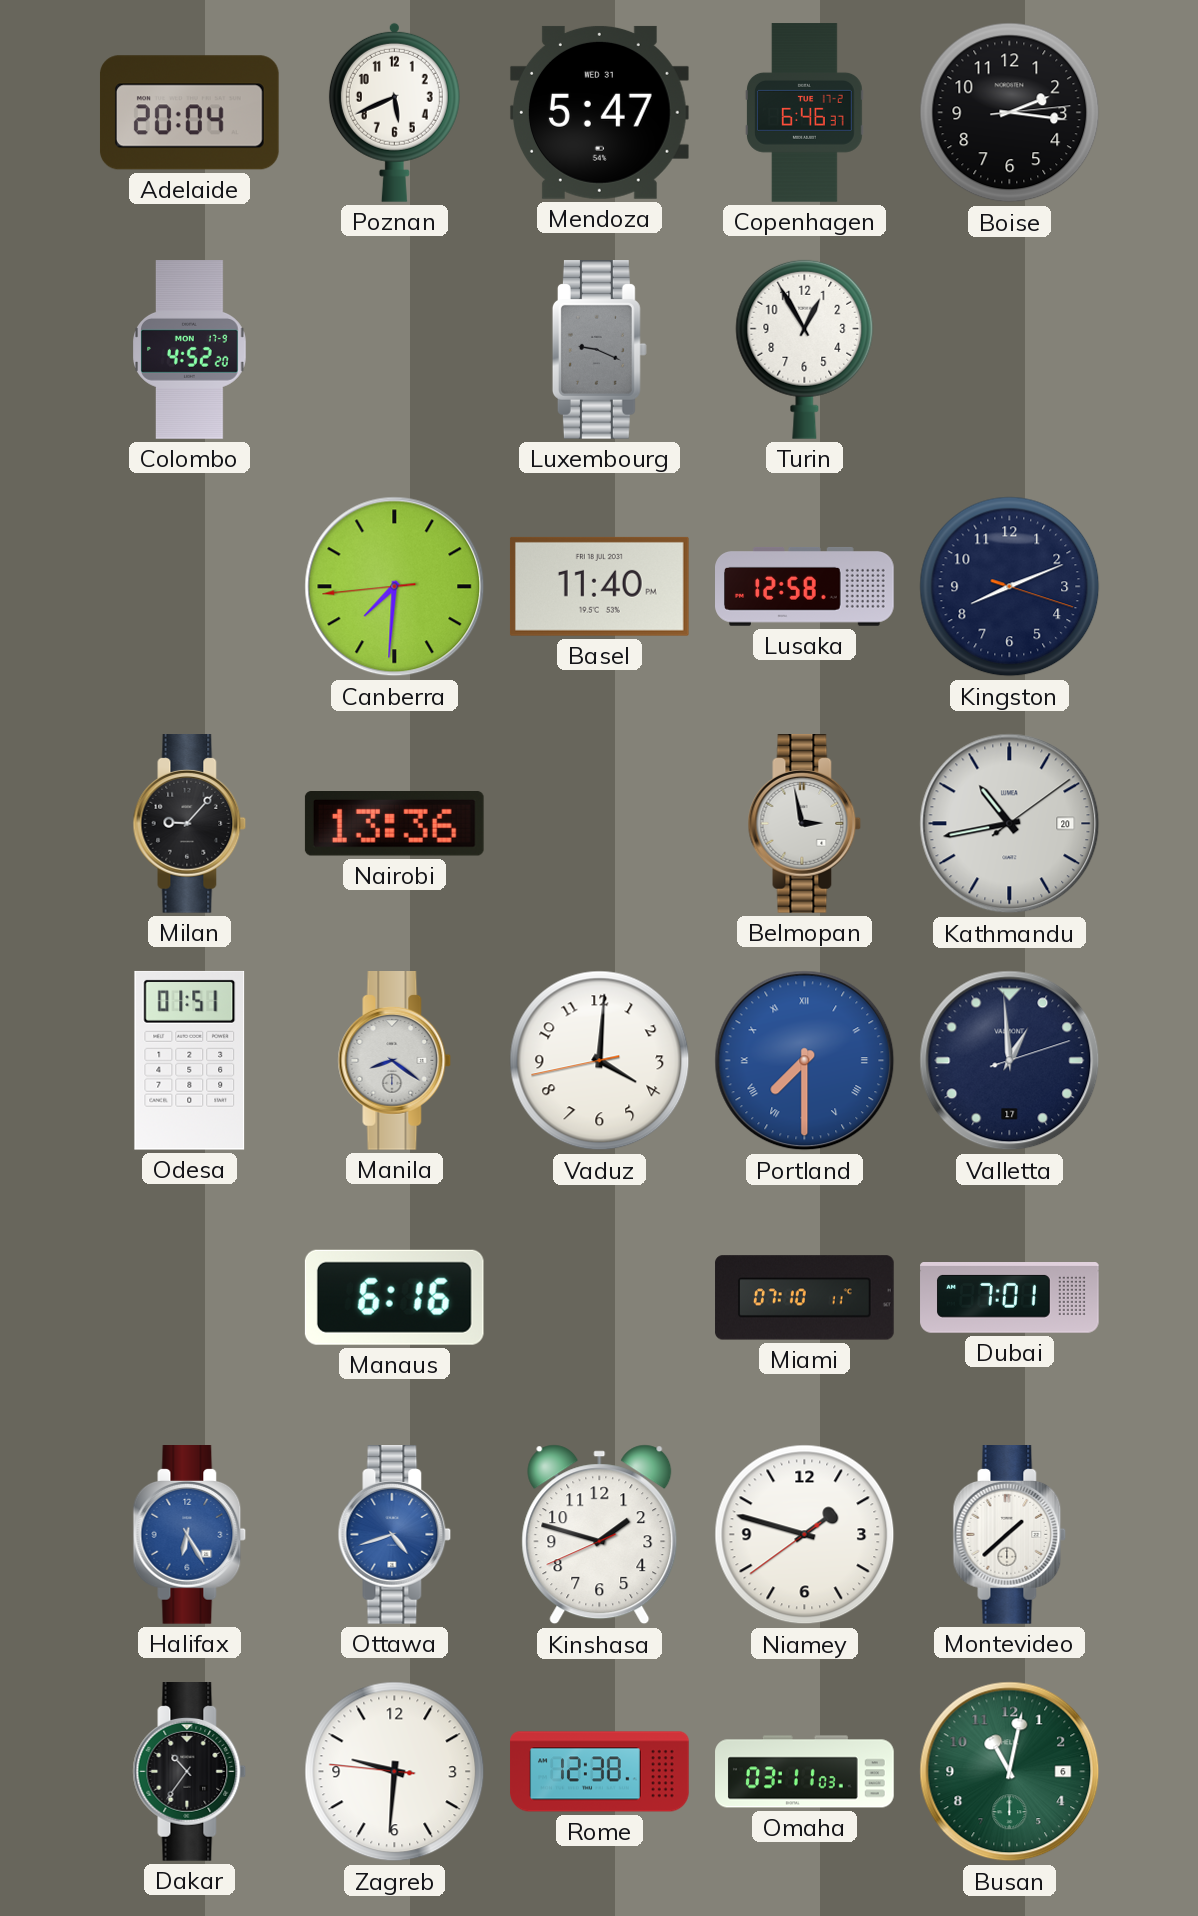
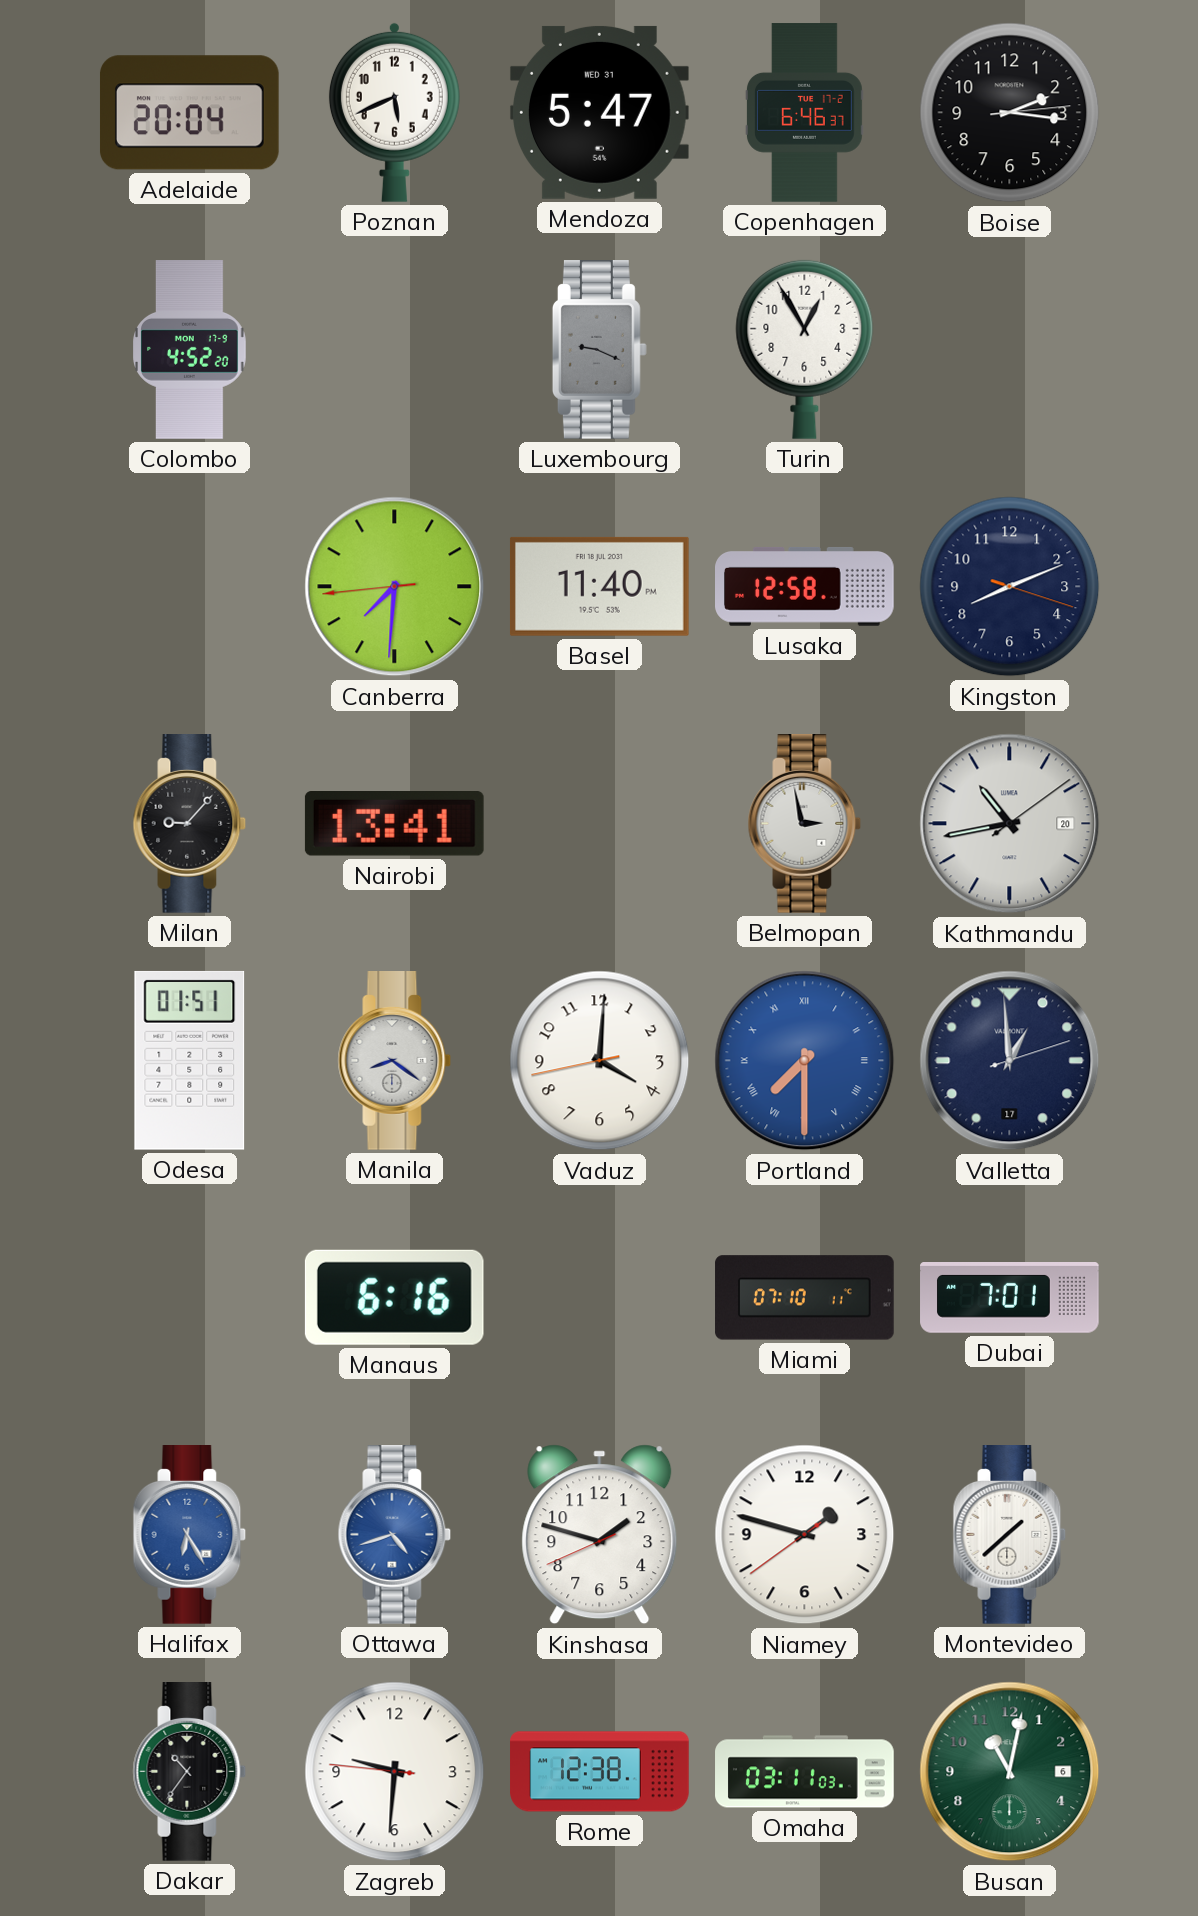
Nairobi: 13:36 -> 13:41
